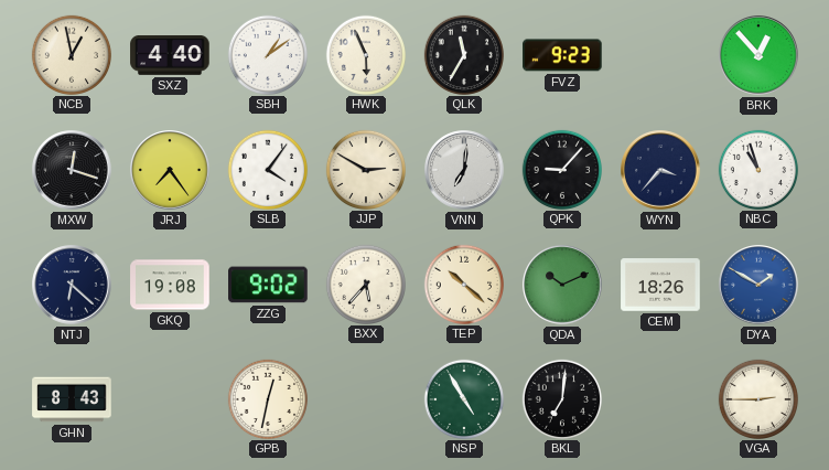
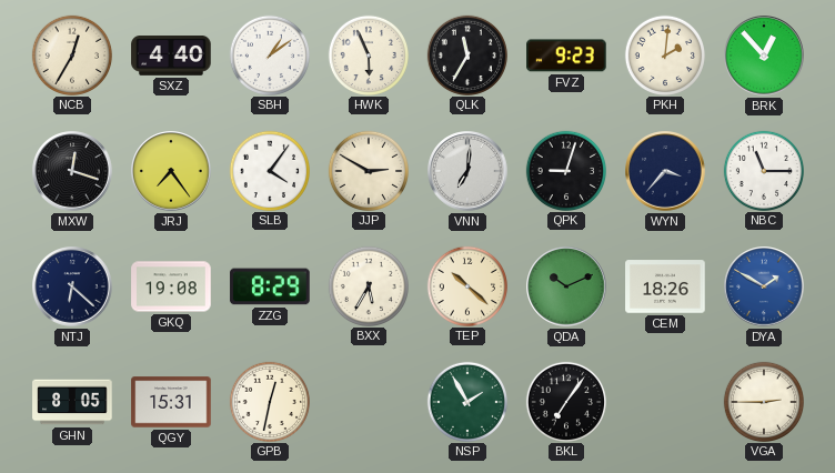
NCB: 12:58 -> 12:35
PKH: none -> 2:01
QPK: 9:07 -> 9:03
NBC: 10:57 -> 11:15
ZZG: 9:02 -> 8:29
BXX: 5:37 -> 5:35
GHN: 8:43 -> 8:05
QGY: none -> 15:31
NSP: 4:55 -> 1:55
BKL: 7:01 -> 7:06
